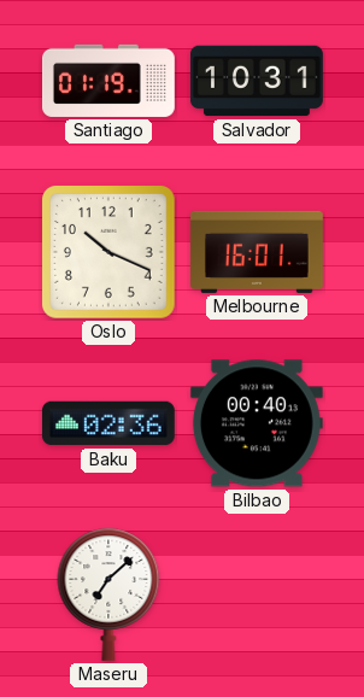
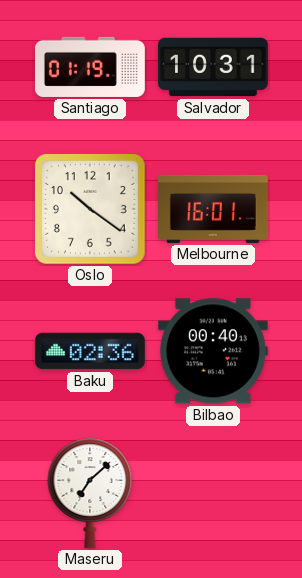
Oslo: 10:19 -> 10:21
